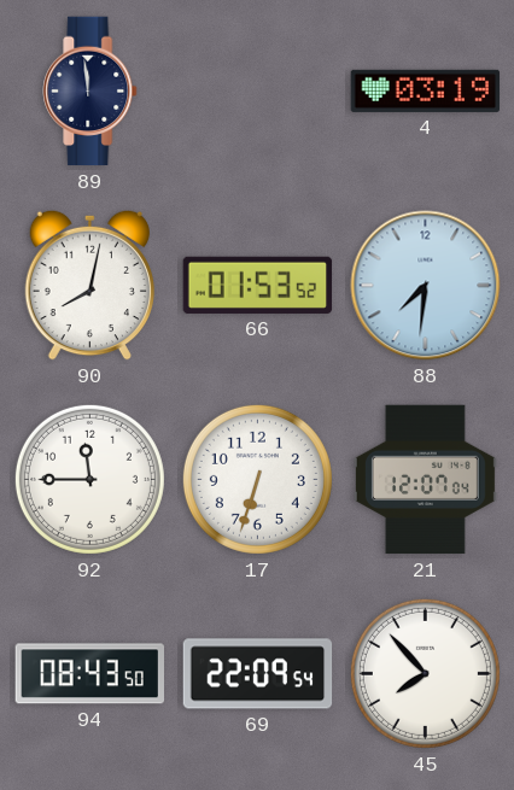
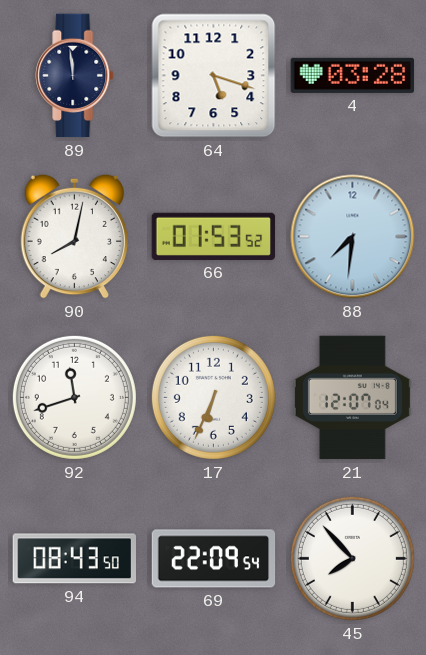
64: none -> 5:18
4: 03:19 -> 03:28
92: 11:45 -> 11:42
17: 6:33 -> 6:34
